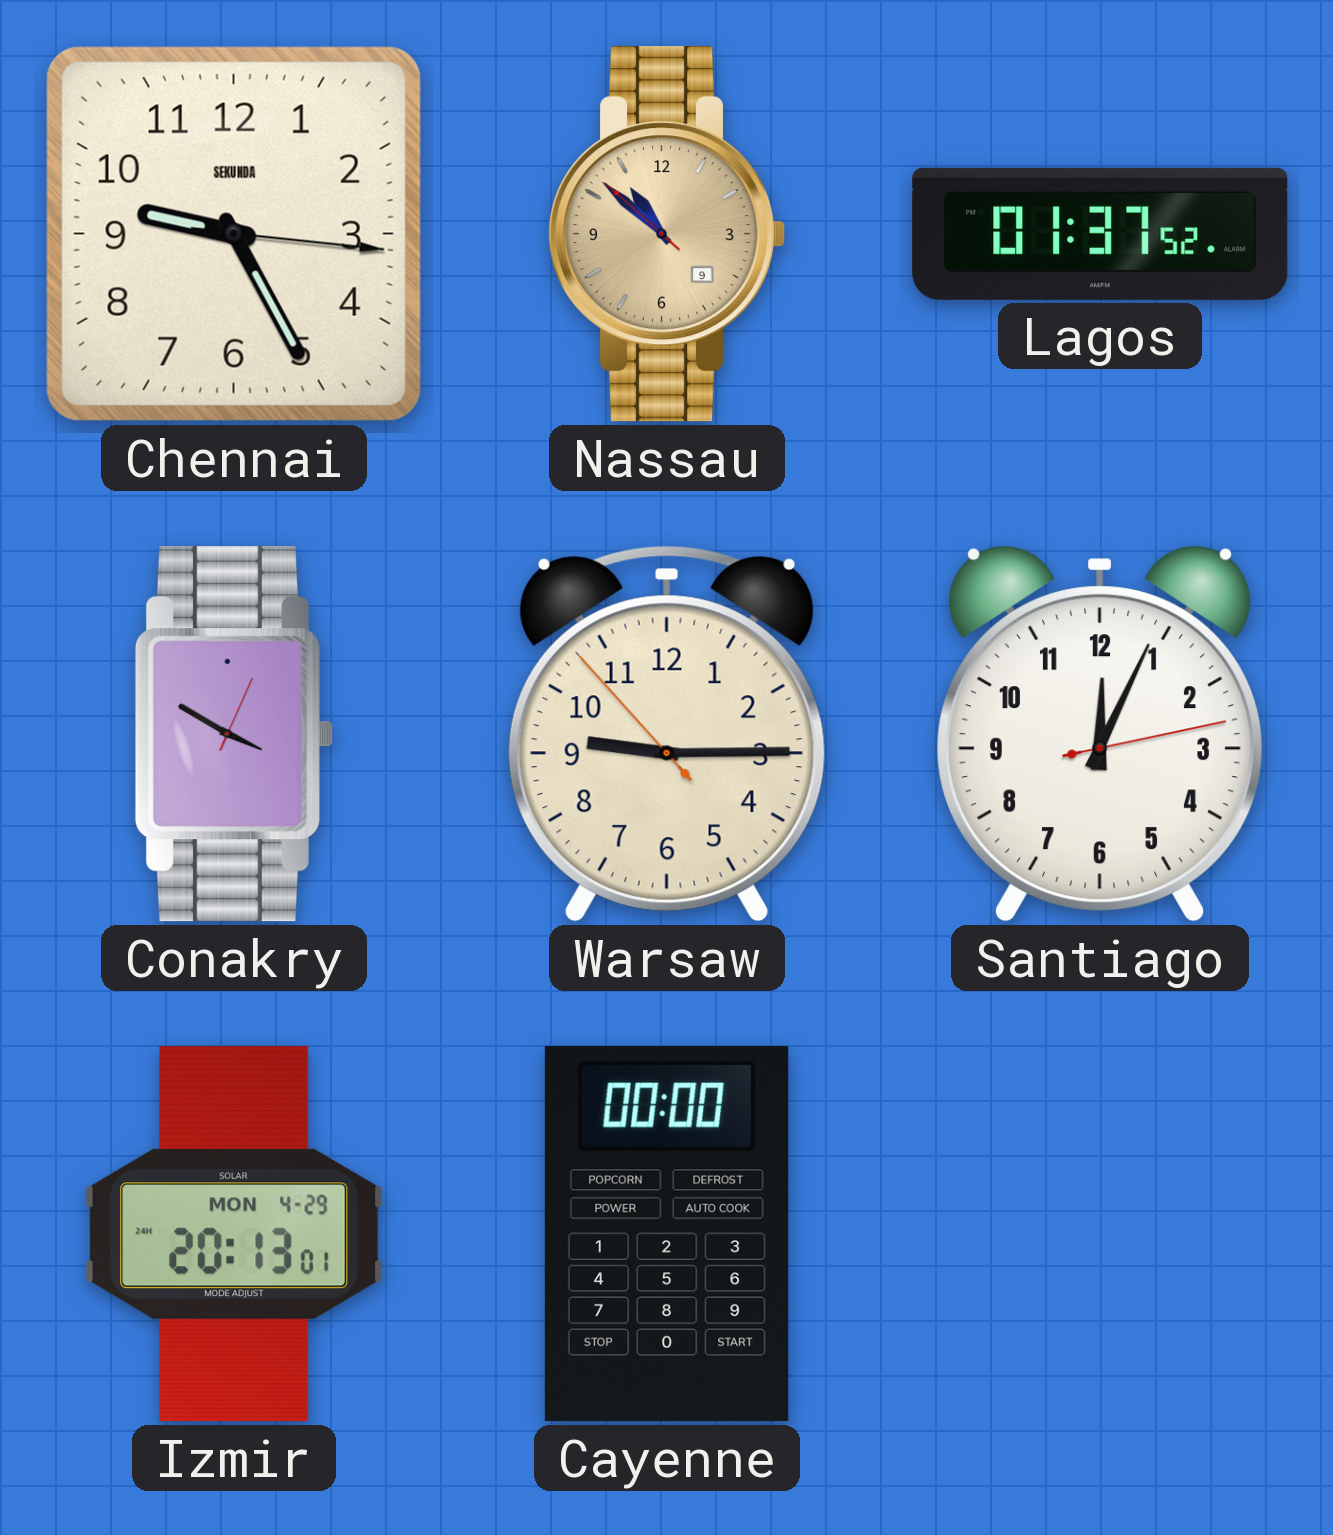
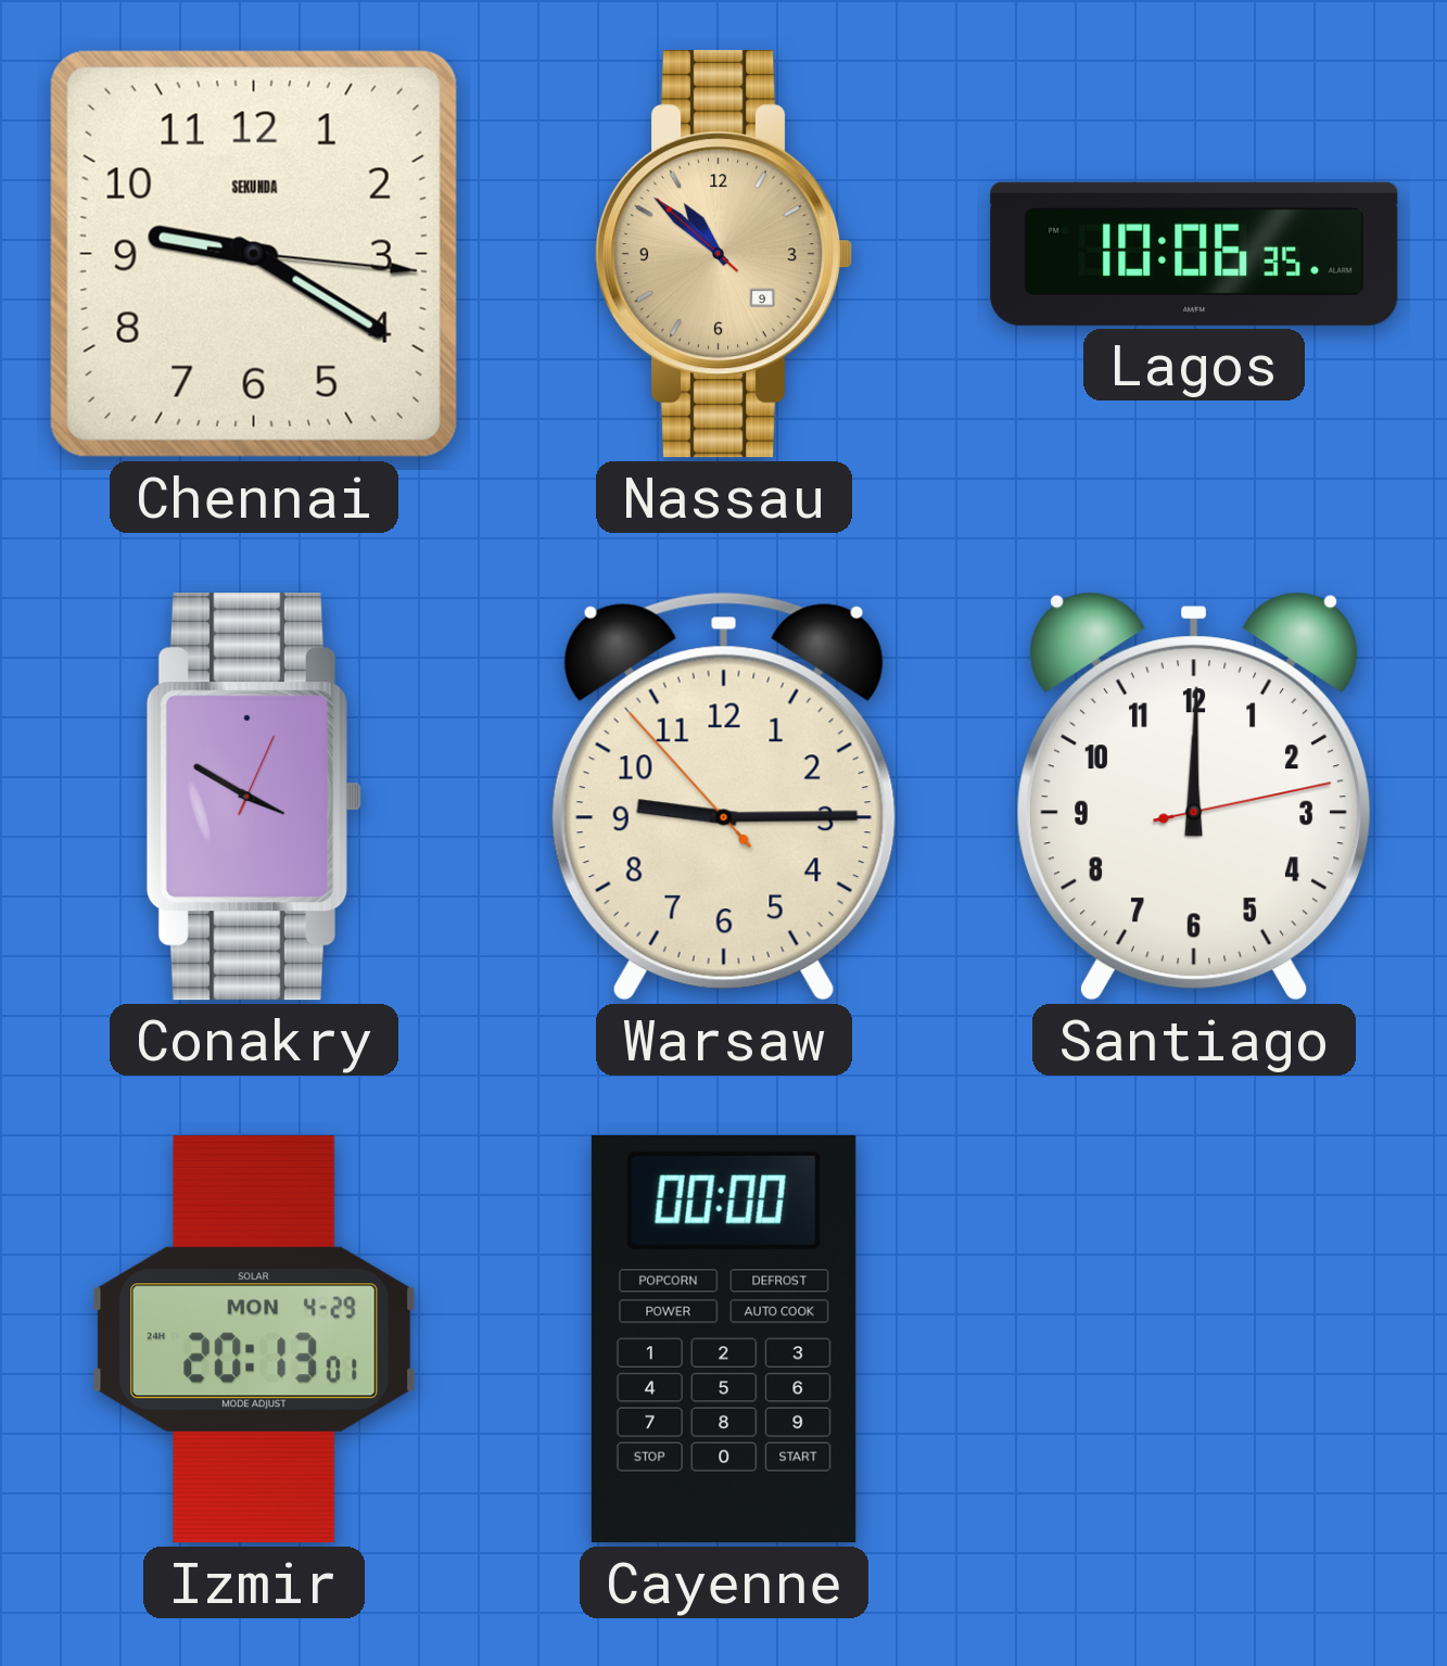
Chennai: 9:25 -> 9:20
Lagos: 01:37 -> 10:06
Santiago: 12:04 -> 12:00
